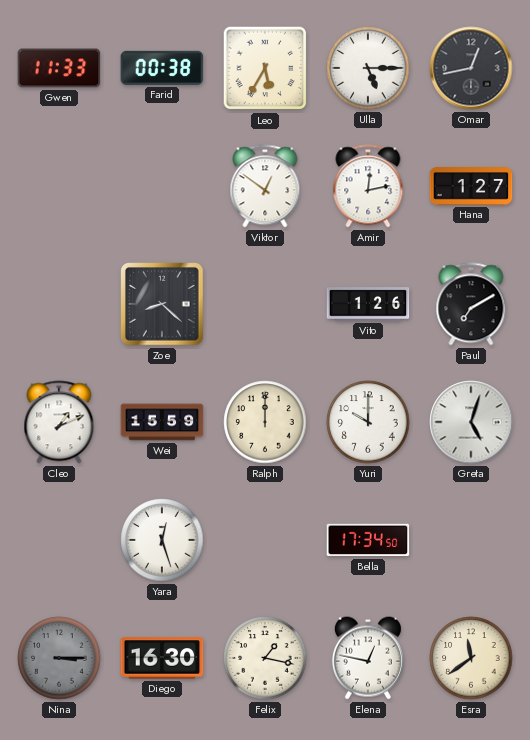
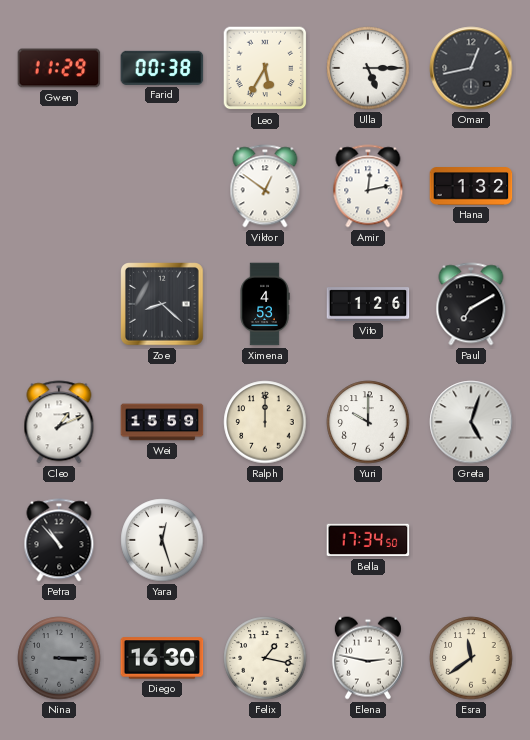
Gwen: 11:33 -> 11:29
Hana: 1:27 -> 1:32
Ximena: none -> 4:53
Petra: none -> 10:53
Elena: 12:47 -> 2:47
